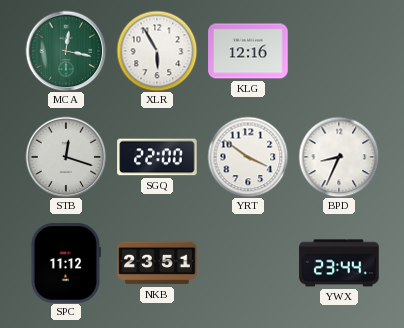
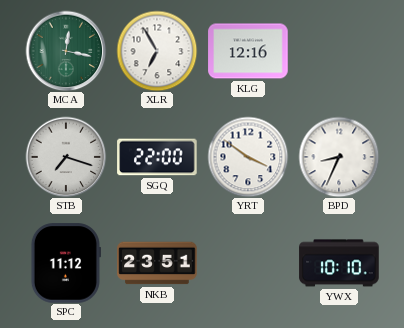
XLR: 5:55 -> 6:55
STB: 12:18 -> 7:18
YWX: 23:44 -> 10:10
